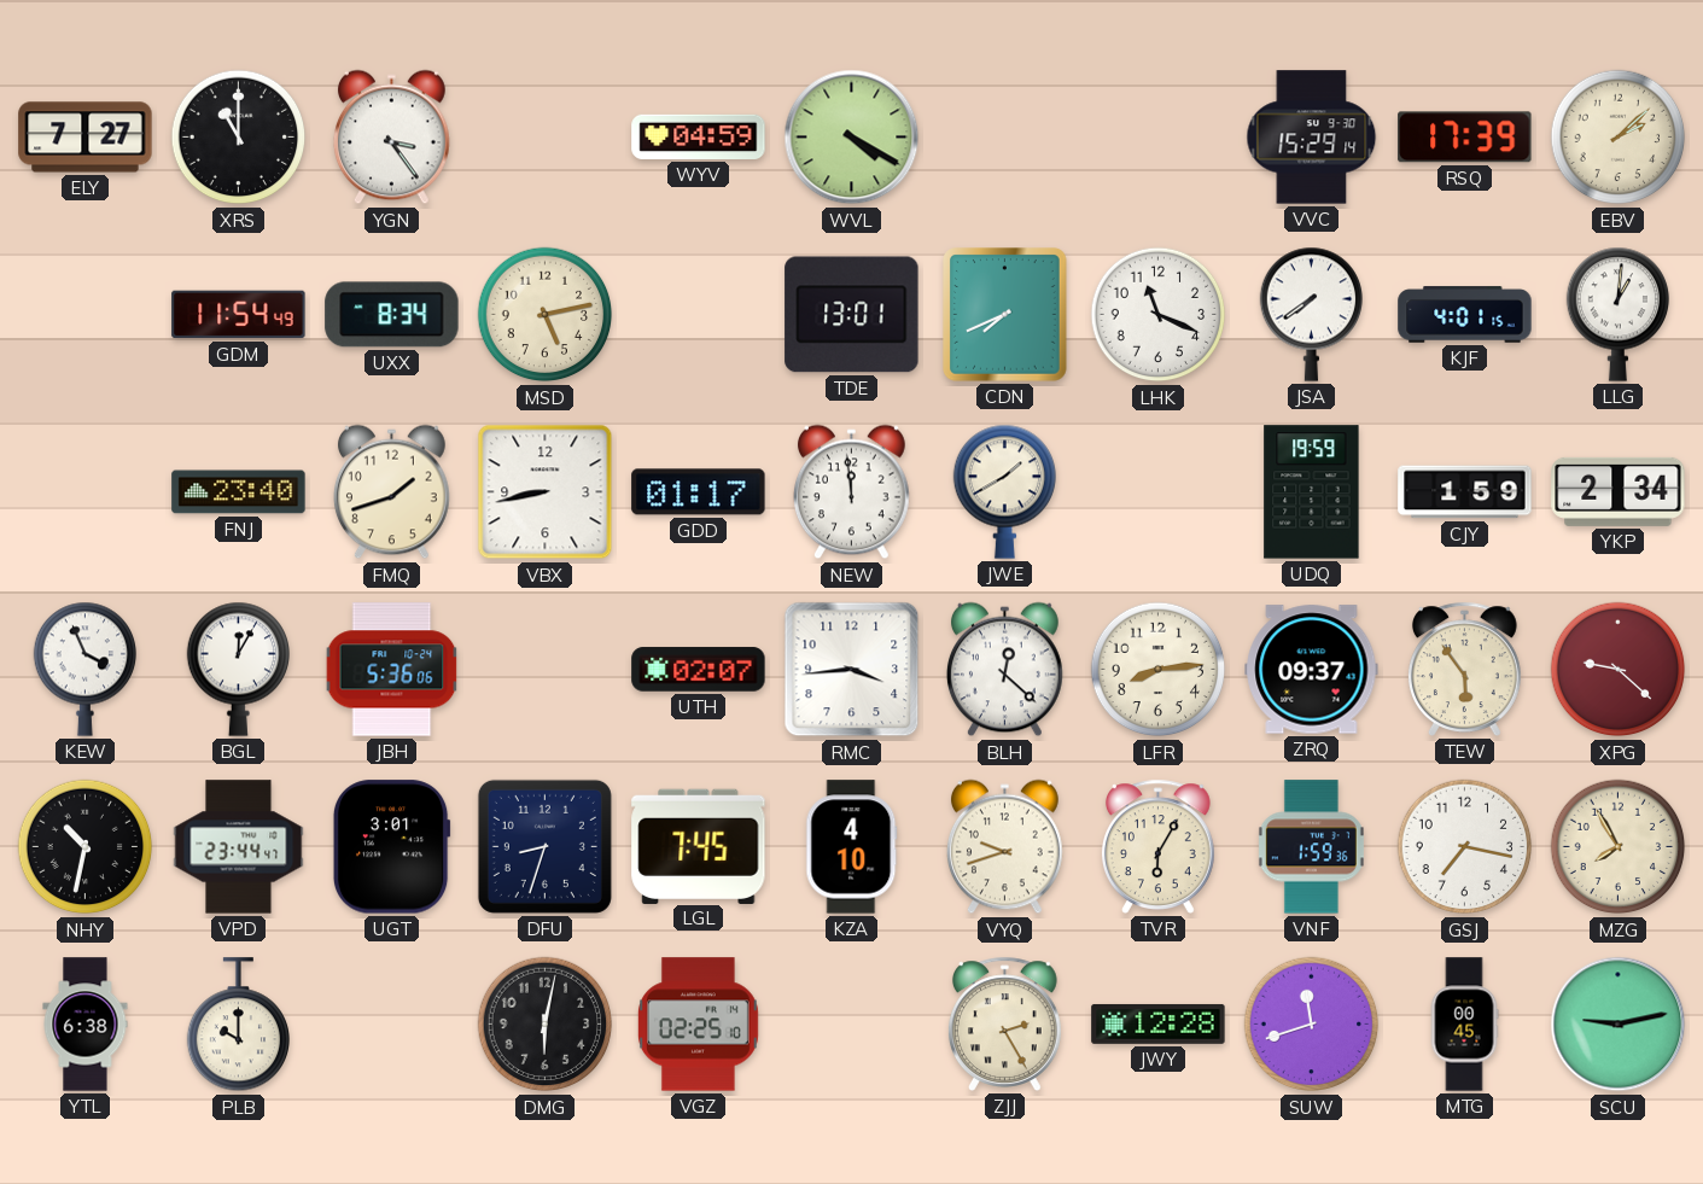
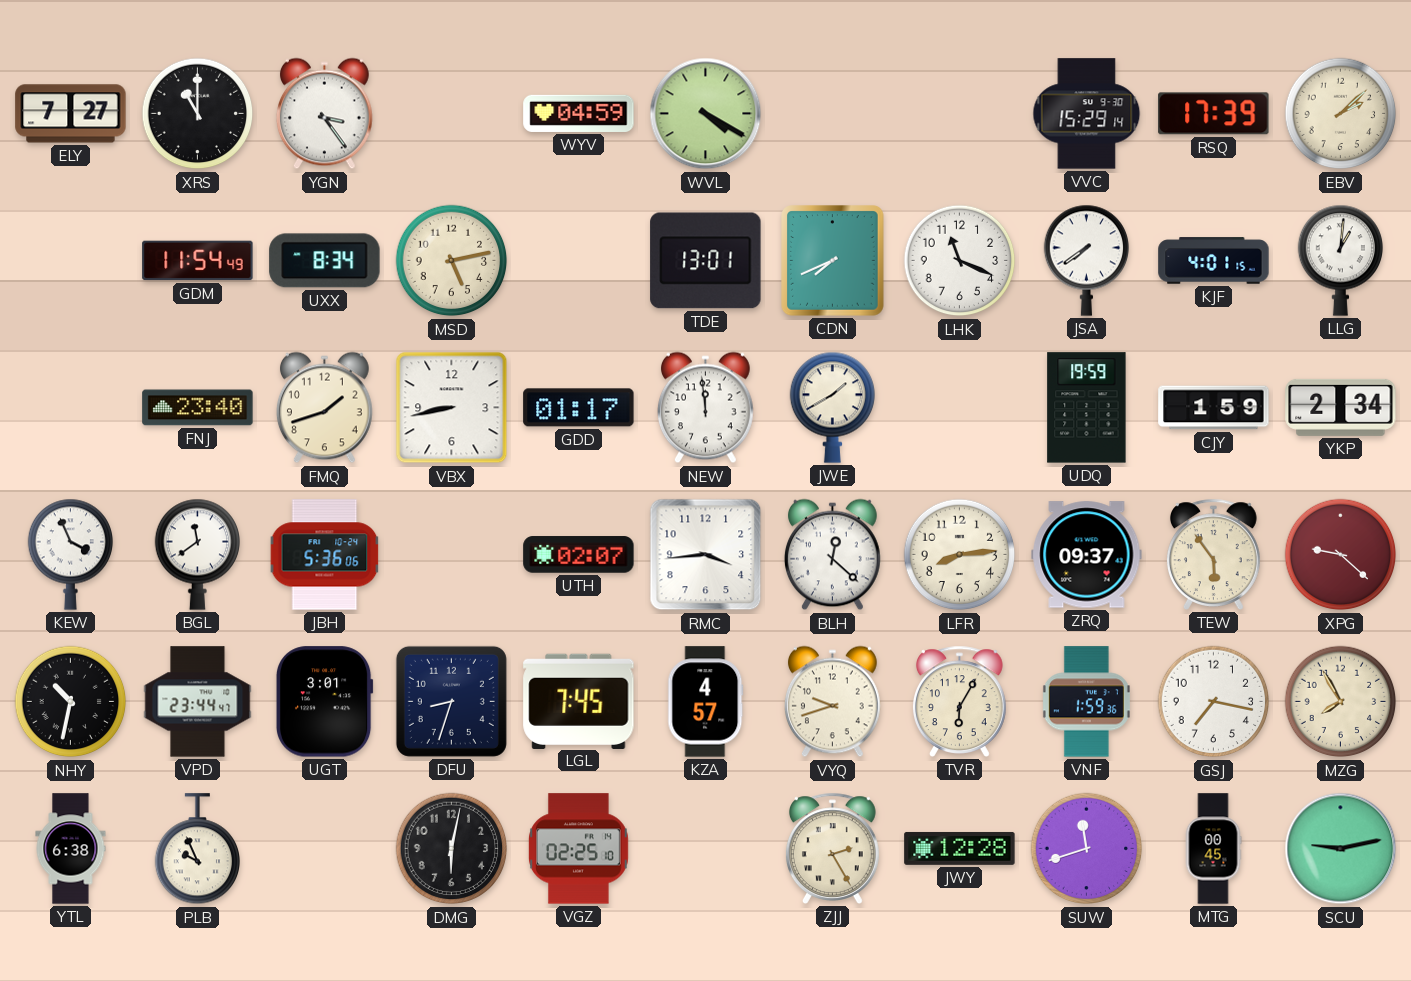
BGL: 12:05 -> 11:39
KZA: 4:10 -> 4:57
PLB: 10:00 -> 9:56
